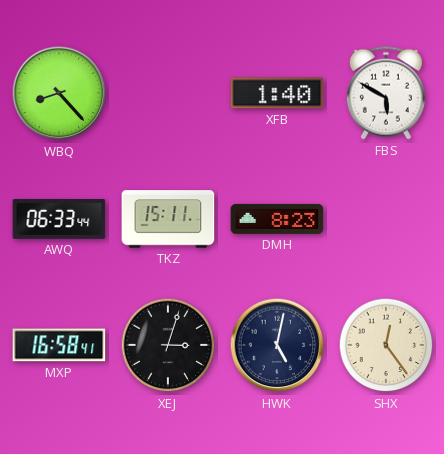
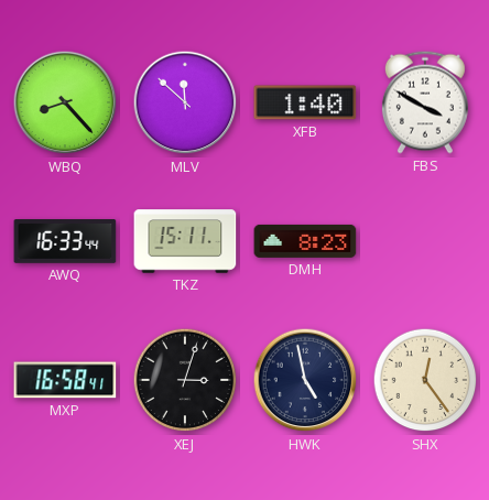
MLV: none -> 11:52
FBS: 5:50 -> 3:50
AWQ: 06:33 -> 16:33
HWK: 5:02 -> 4:58
